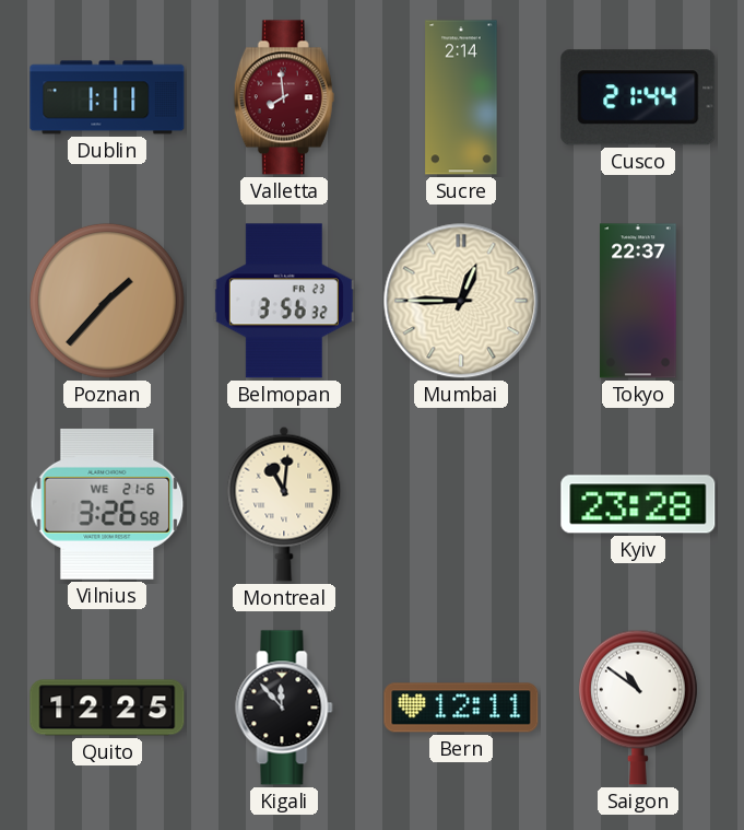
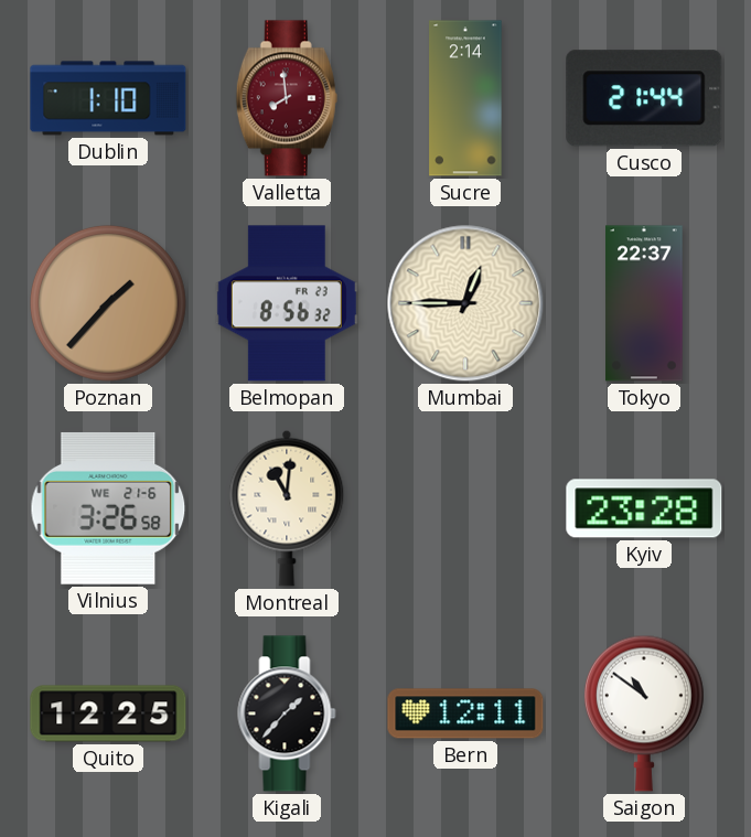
Dublin: 1:11 -> 1:10
Belmopan: 3:56 -> 8:56
Kigali: 11:53 -> 1:37
